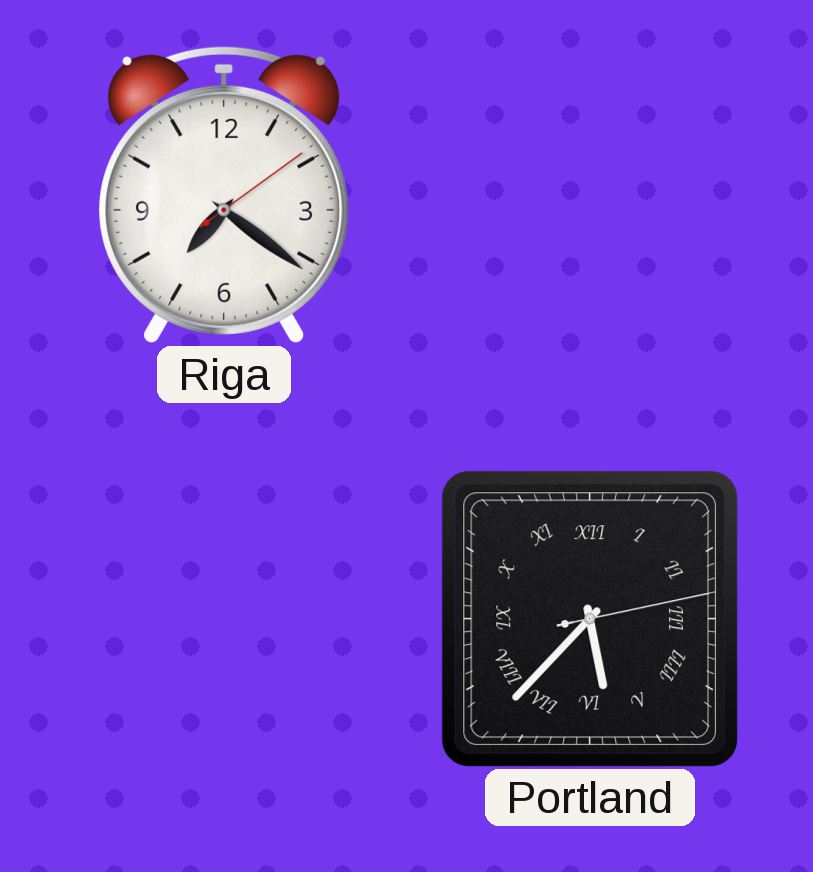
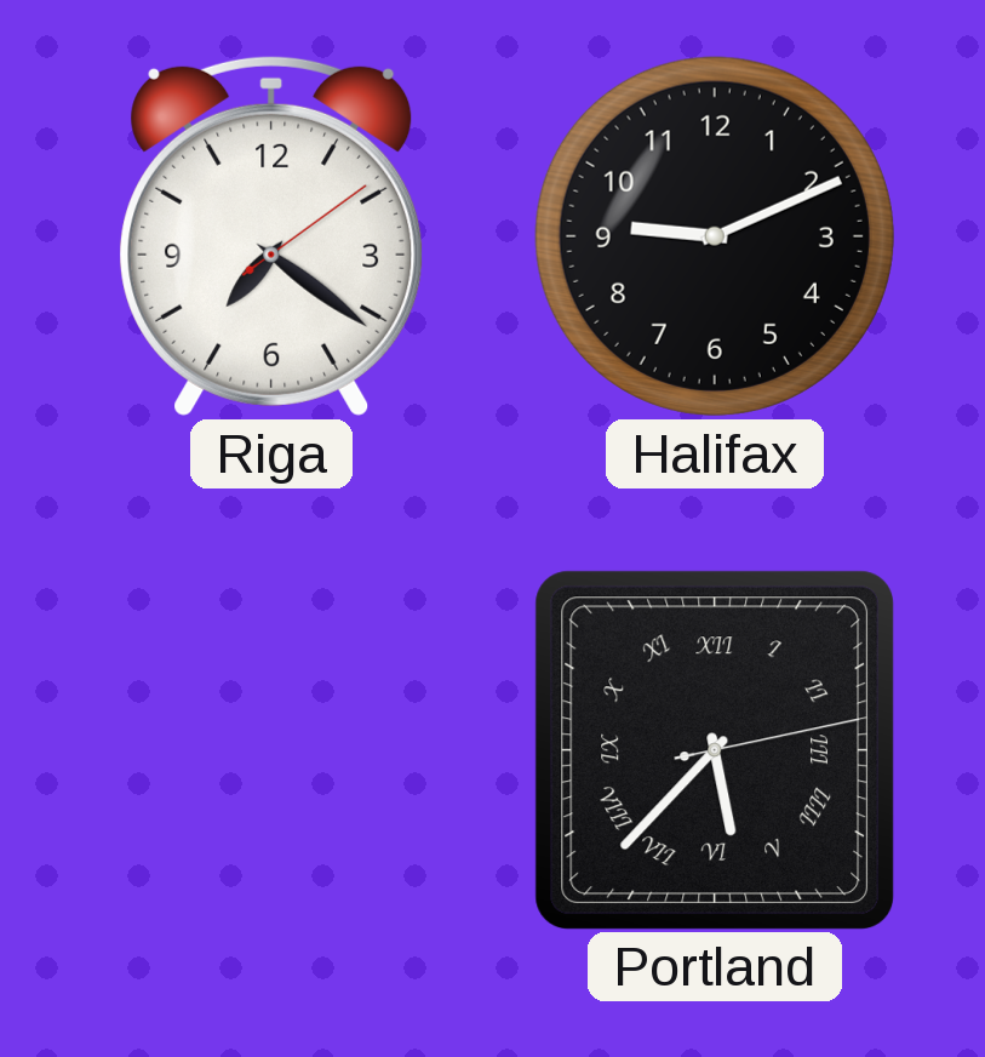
Halifax: none -> 9:11
